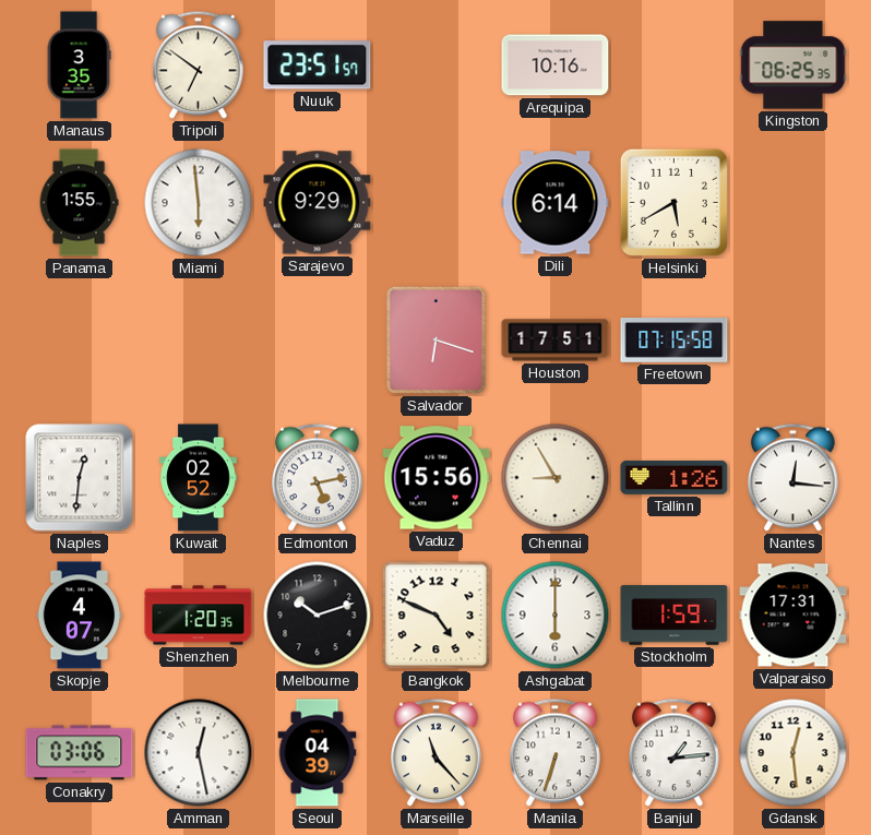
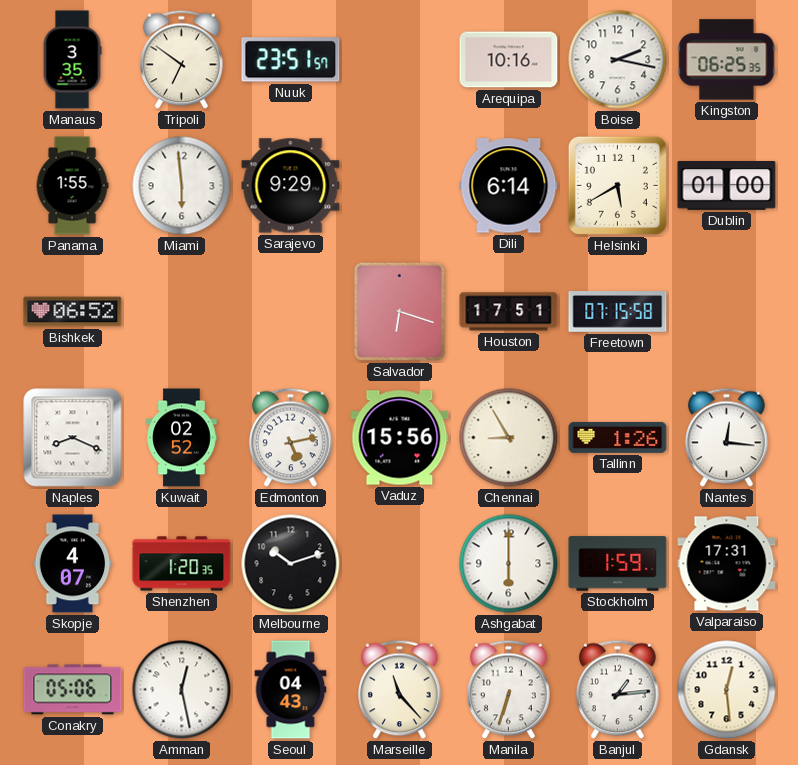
Boise: none -> 2:17
Dublin: none -> 01:00
Bishkek: none -> 06:52
Naples: 12:31 -> 8:19
Bangkok: 4:49 -> none
Conakry: 03:06 -> 05:06
Seoul: 04:39 -> 04:43
